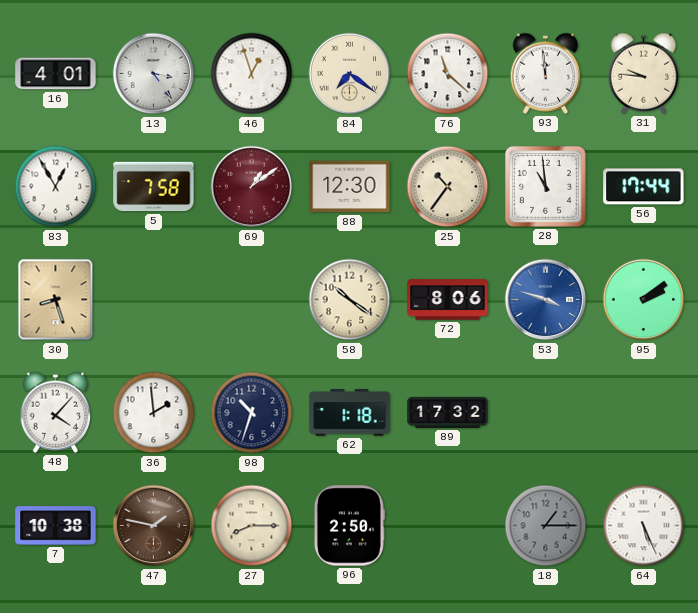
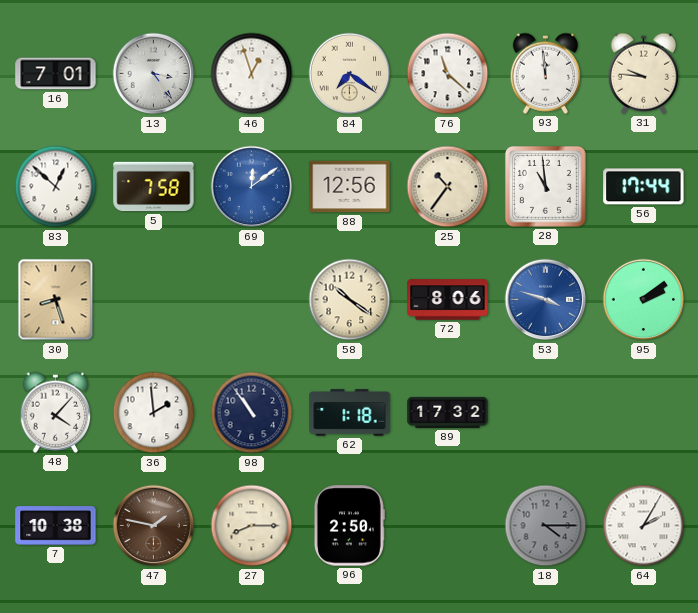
16: 4:01 -> 7:01
83: 12:55 -> 12:52
69: 1:09 -> 12:09
69 dial: burgundy -> blue
88: 12:30 -> 12:56
98: 10:33 -> 10:54
18: 1:15 -> 4:15
64: 5:26 -> 2:05
